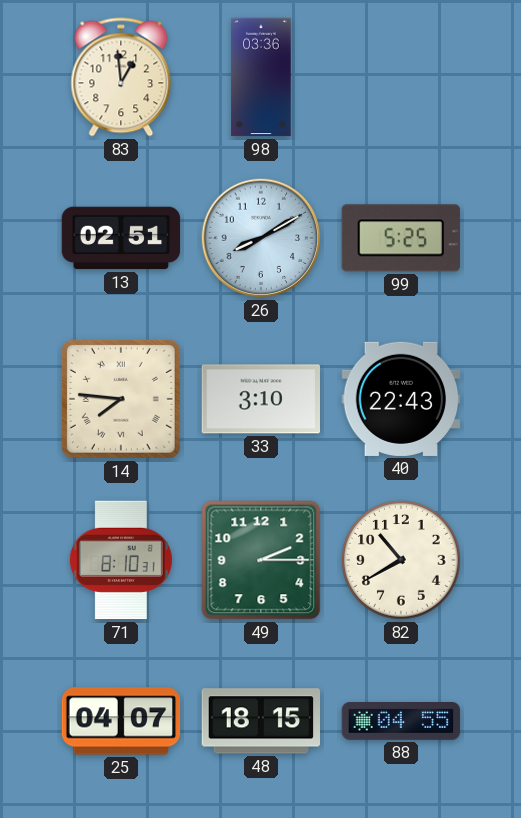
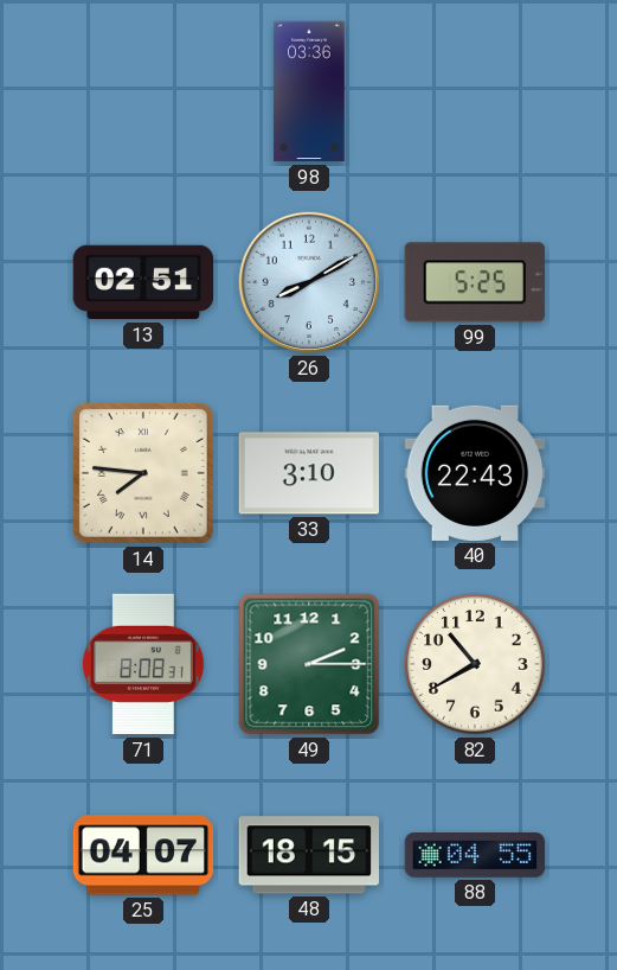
83: 12:59 -> none
71: 8:10 -> 8:08
